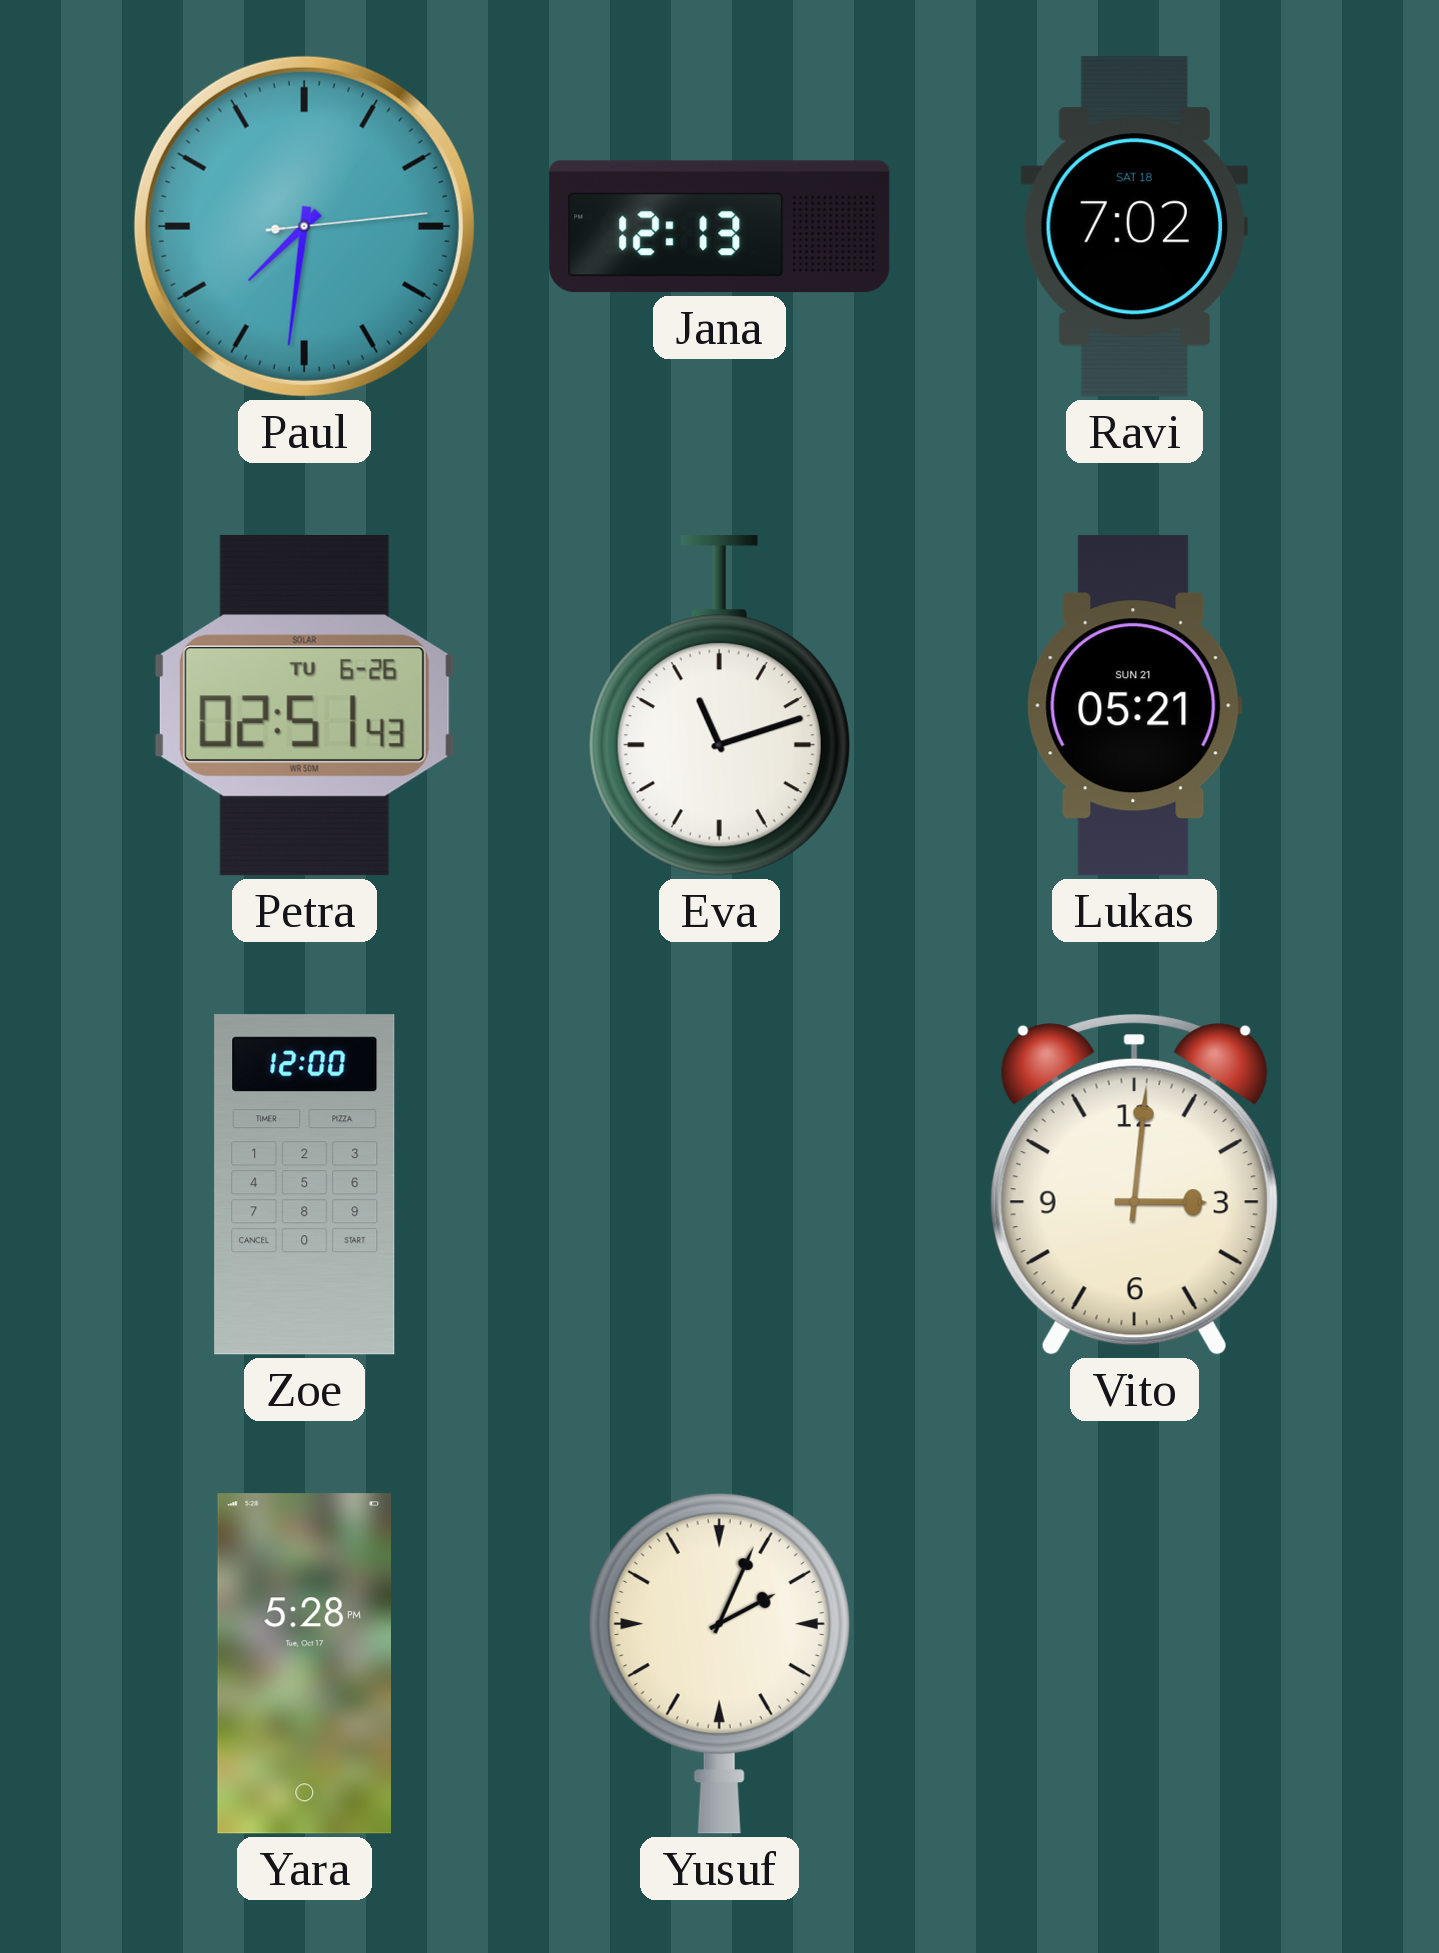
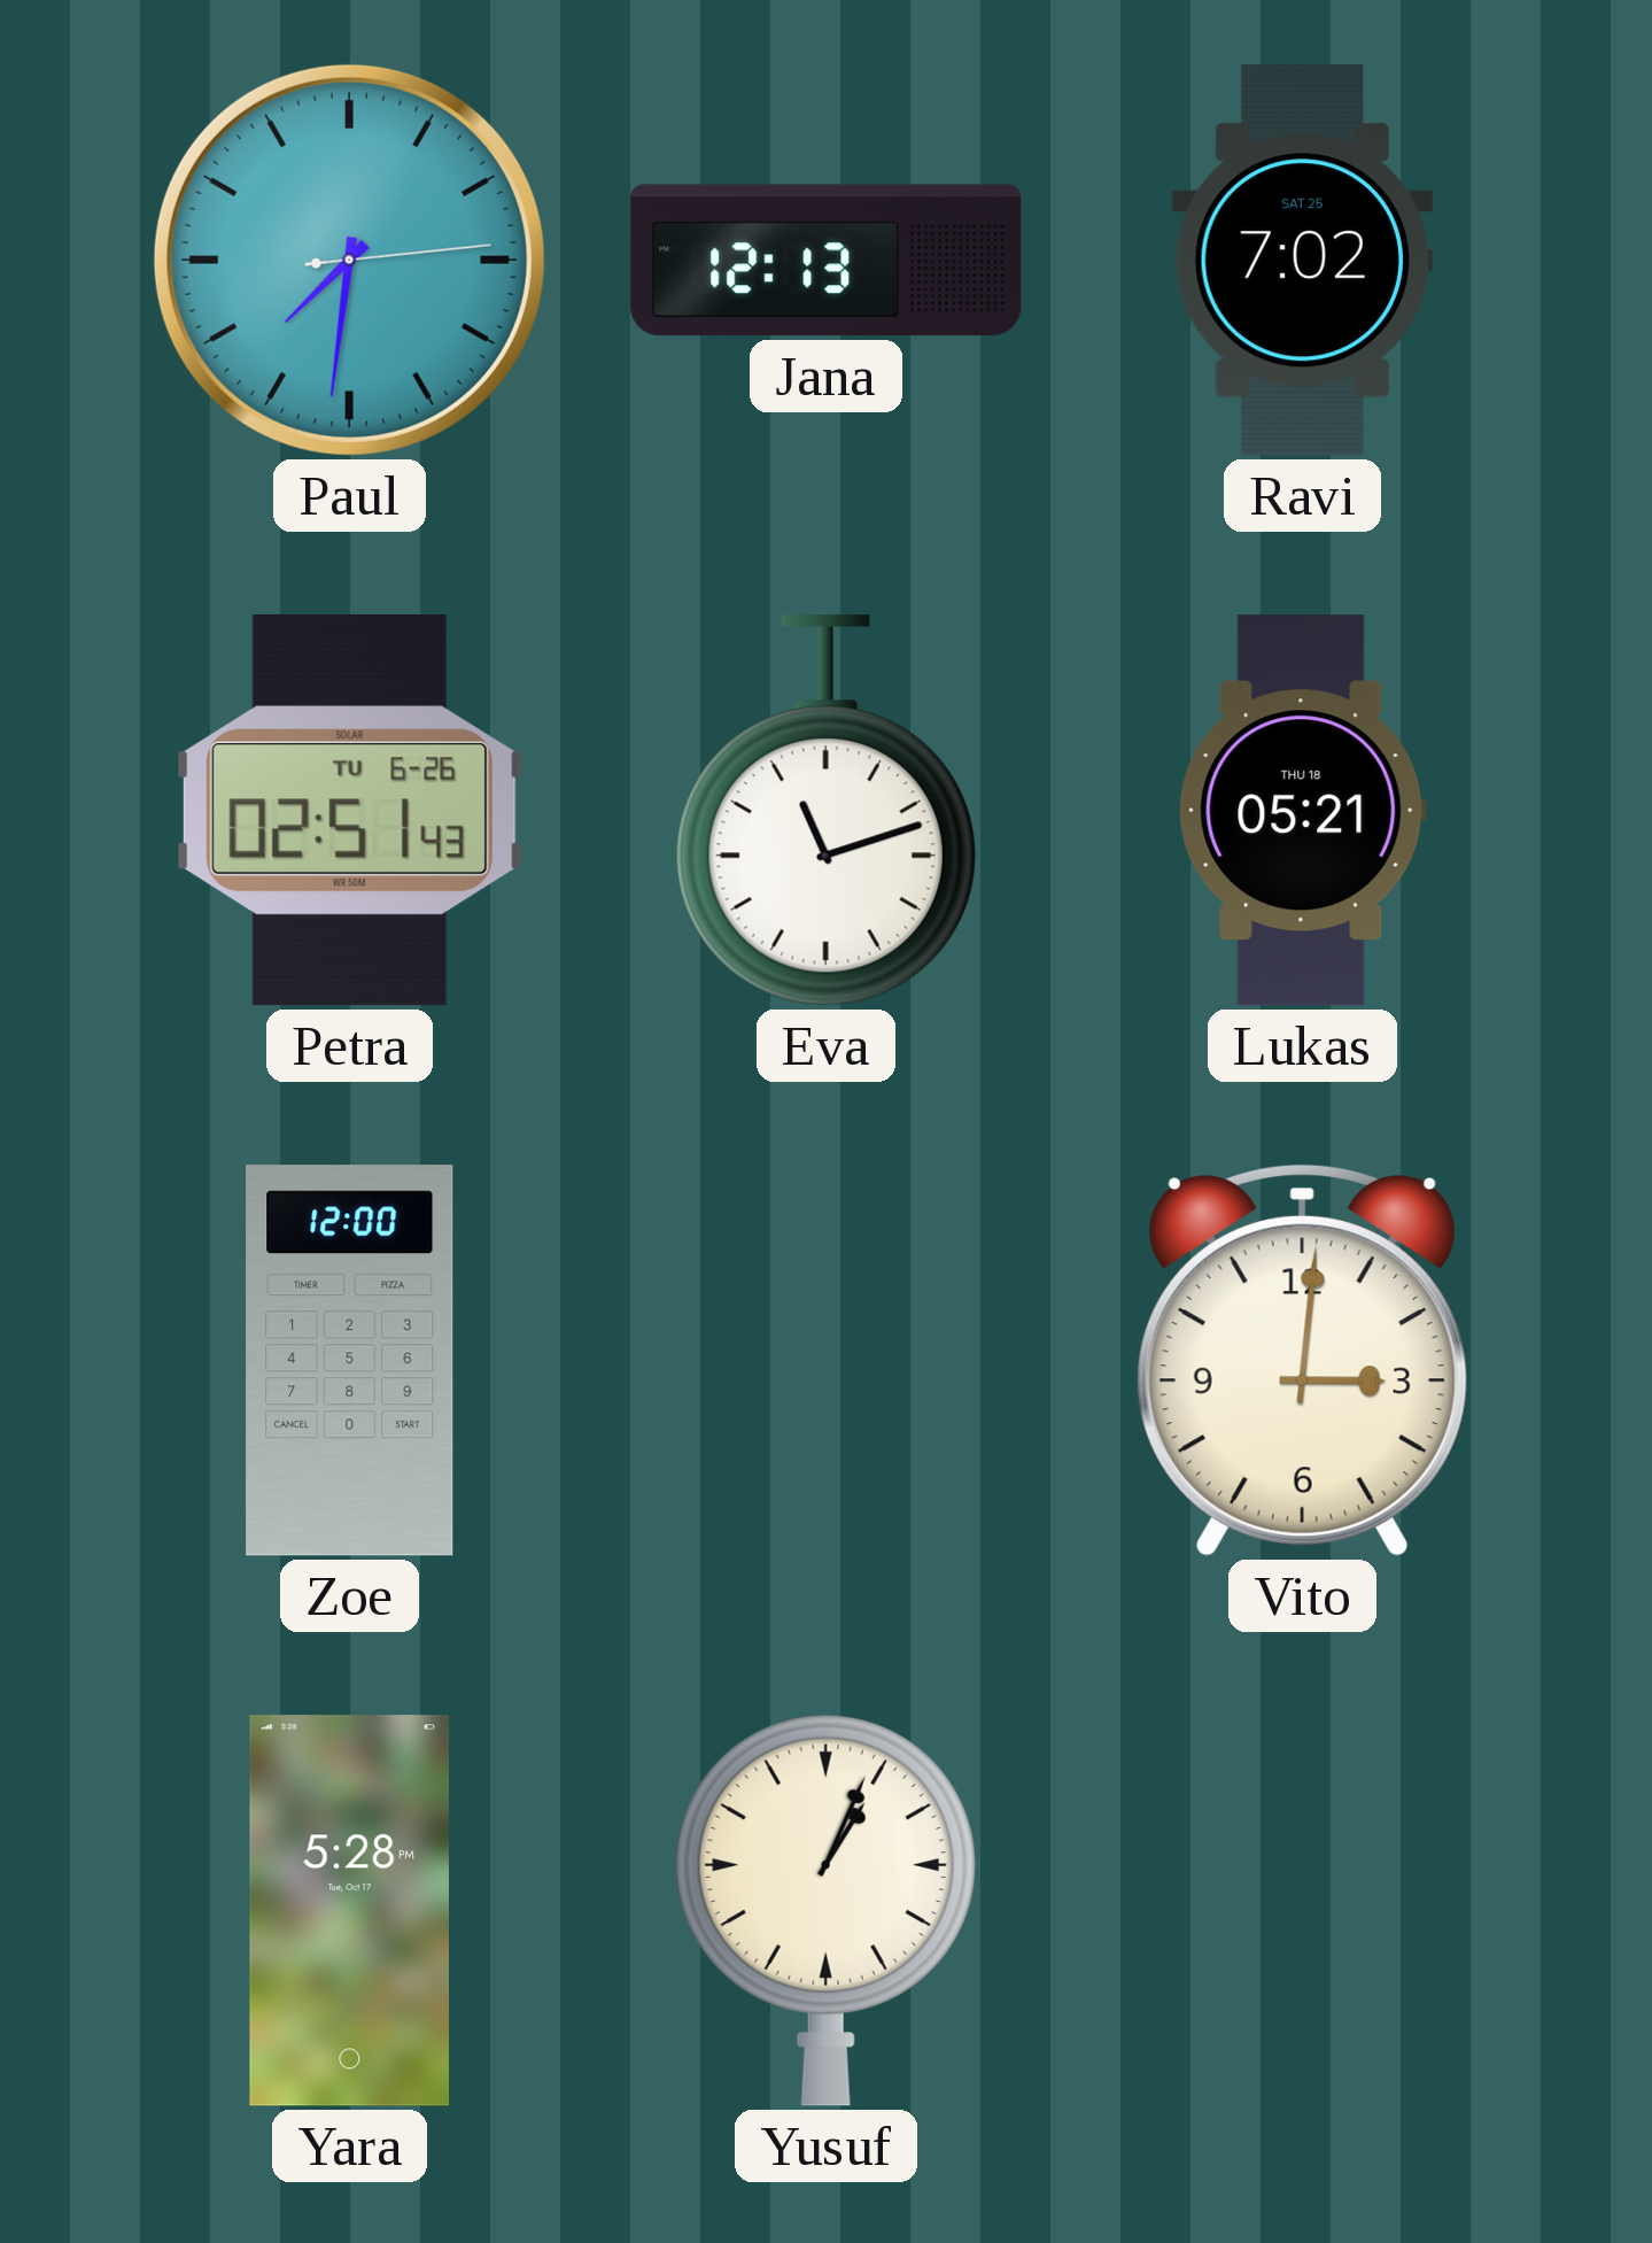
Ravi date: SAT 18 -> SAT 25
Lukas date: SUN 21 -> THU 18
Yusuf: 2:04 -> 1:04
